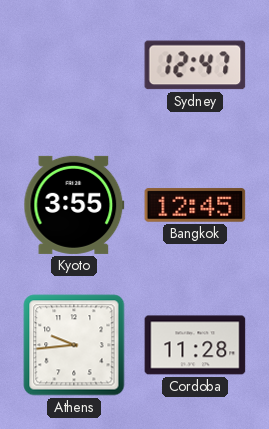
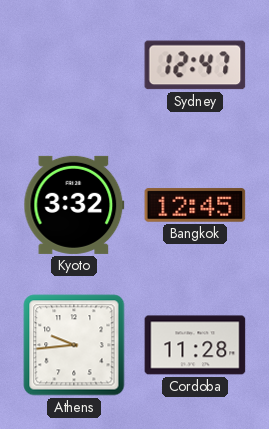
Kyoto: 3:55 -> 3:32
